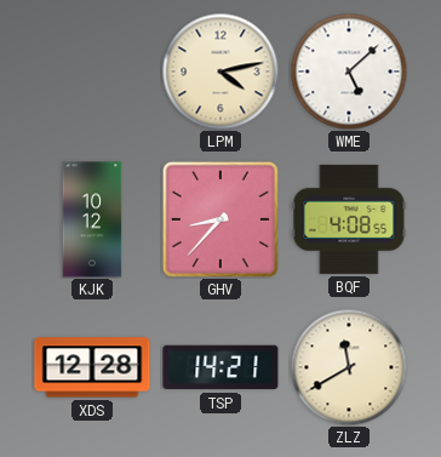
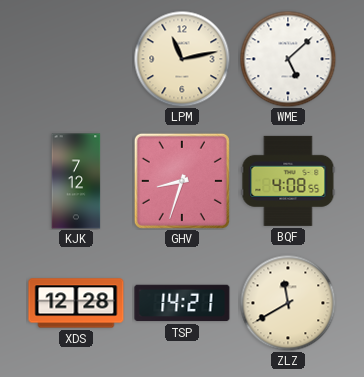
LPM: 4:13 -> 11:13
KJK: 10:12 -> 7:12
GHV: 8:37 -> 8:33
